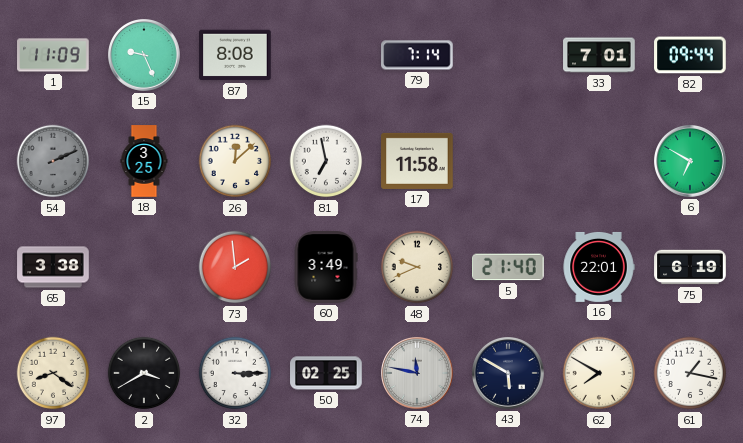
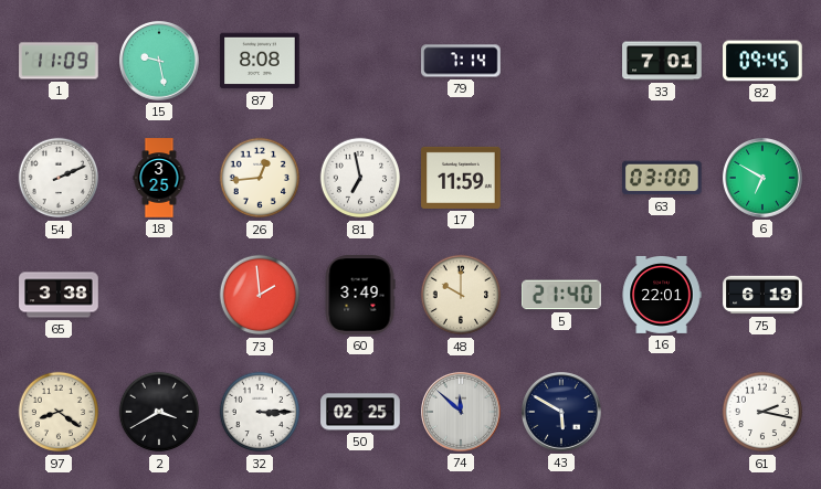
15: 9:26 -> 9:28
82: 09:44 -> 09:45
54 dial: grey -> white
26: 12:08 -> 12:44
17: 11:58 -> 11:59
63: none -> 03:00
48: 9:41 -> 10:00
74: 11:47 -> 11:52
62: 7:50 -> none
61: 1:17 -> 2:17
